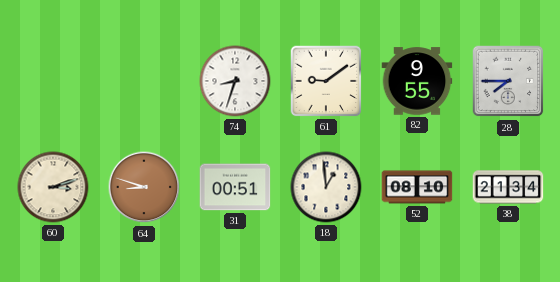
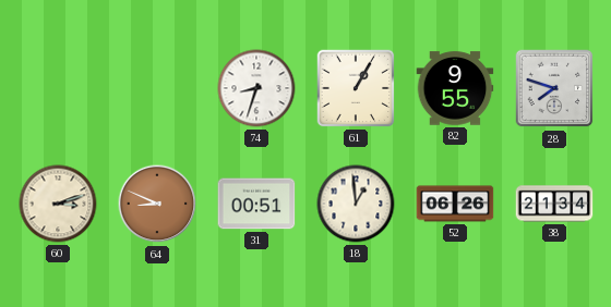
61: 9:09 -> 1:05
28: 7:45 -> 7:48
64: 8:48 -> 8:49
52: 08:10 -> 06:26
